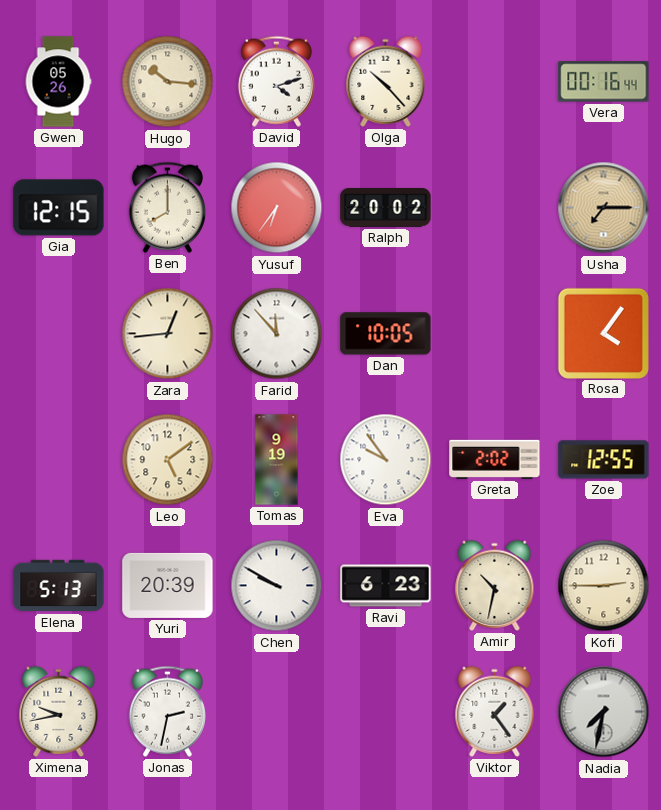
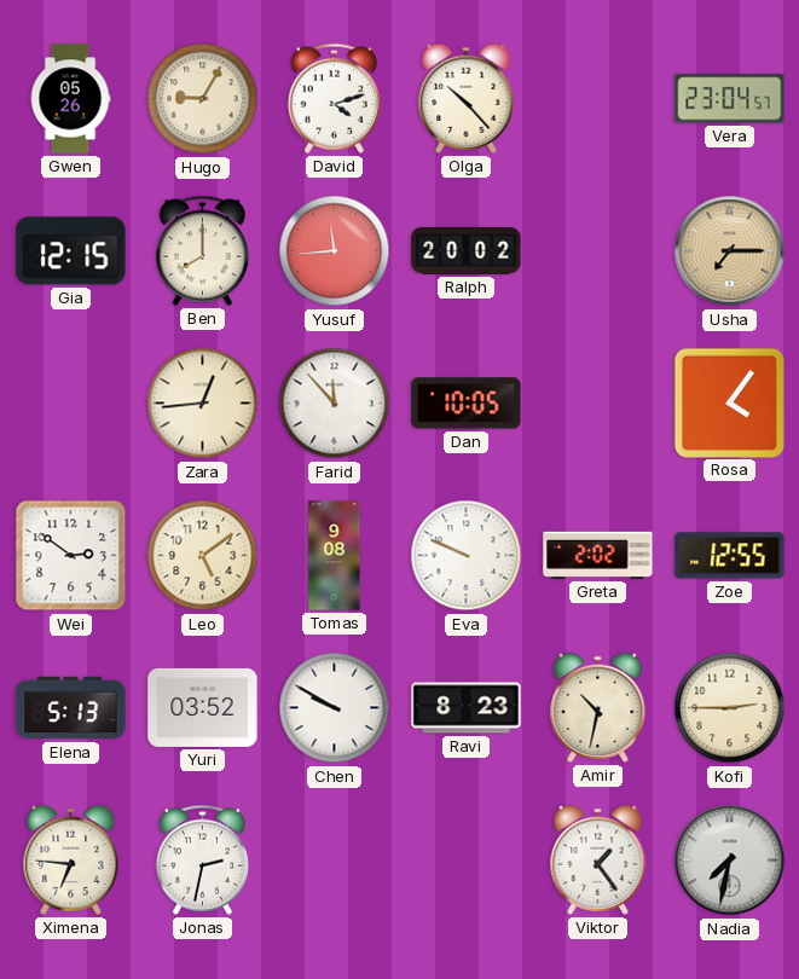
Hugo: 10:16 -> 9:05
Vera: 00:16 -> 23:04
Yusuf: 6:36 -> 11:44
Wei: none -> 2:51
Tomas: 9:19 -> 9:08
Eva: 9:54 -> 9:49
Yuri: 20:39 -> 03:52
Ravi: 6:23 -> 8:23
Ximena: 9:43 -> 6:46
